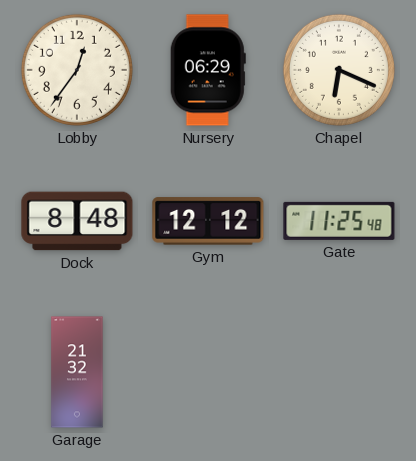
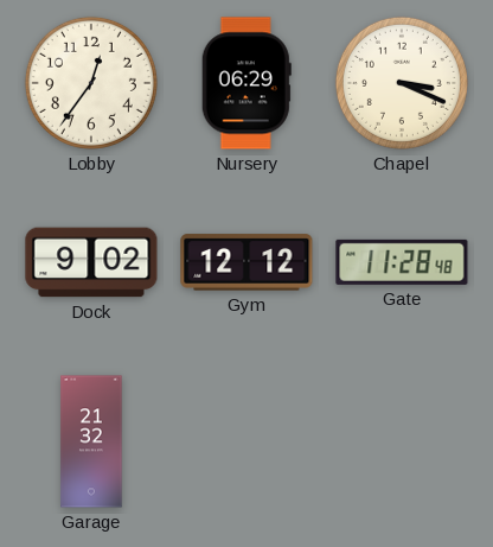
Chapel: 6:19 -> 3:19
Dock: 8:48 -> 9:02
Gate: 11:25 -> 11:28
